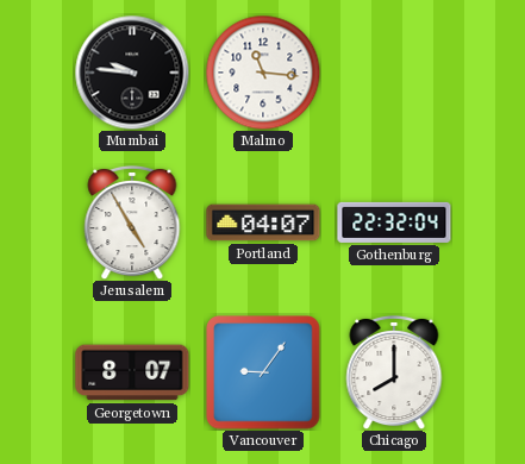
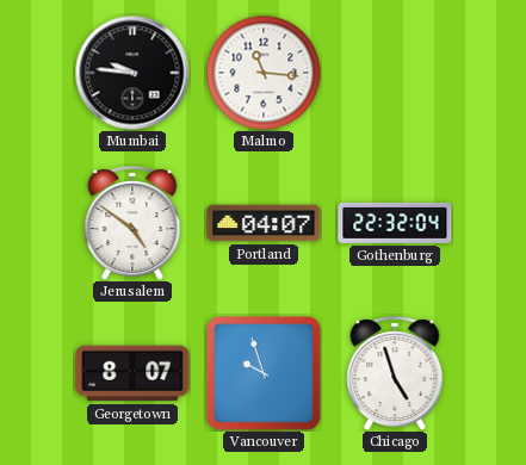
Jerusalem: 4:55 -> 4:51
Vancouver: 9:06 -> 9:57
Chicago: 8:00 -> 4:57
